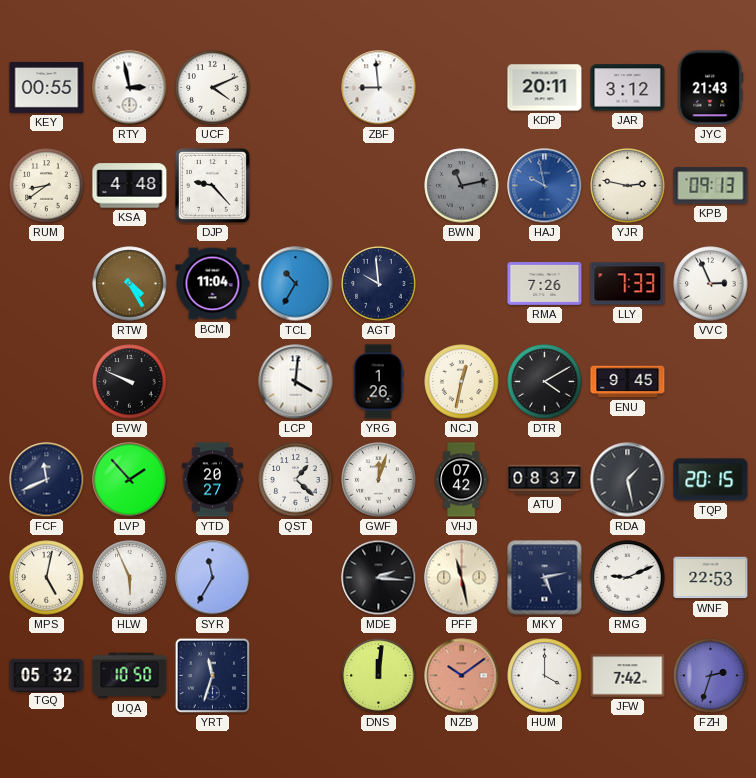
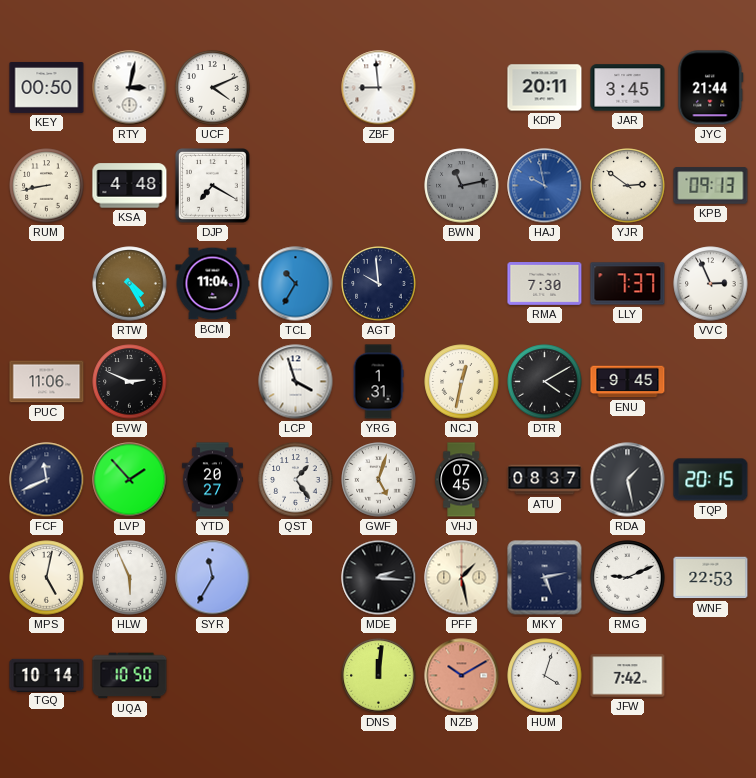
KEY: 00:55 -> 00:50
RTY: 2:58 -> 3:02
JAR: 3:12 -> 3:45
JYC: 21:43 -> 21:44
RUM: 8:39 -> 8:43
DJP: 9:23 -> 7:20
YJR: 2:47 -> 2:51
RMA: 7:26 -> 7:30
LLY: 7:33 -> 7:37
PUC: none -> 11:06
EVW: 9:49 -> 2:49
LCP: 4:01 -> 3:57
YRG: 1:26 -> 1:31
QST: 1:22 -> 1:24
GWF: 12:03 -> 5:03
VHJ: 07:42 -> 07:45
PFF: 11:28 -> 1:28
TGQ: 05:32 -> 10:14
YRT: 11:33 -> none
NZB: 10:09 -> 10:10
HUM: 4:00 -> 4:03
FZH: 2:33 -> none
